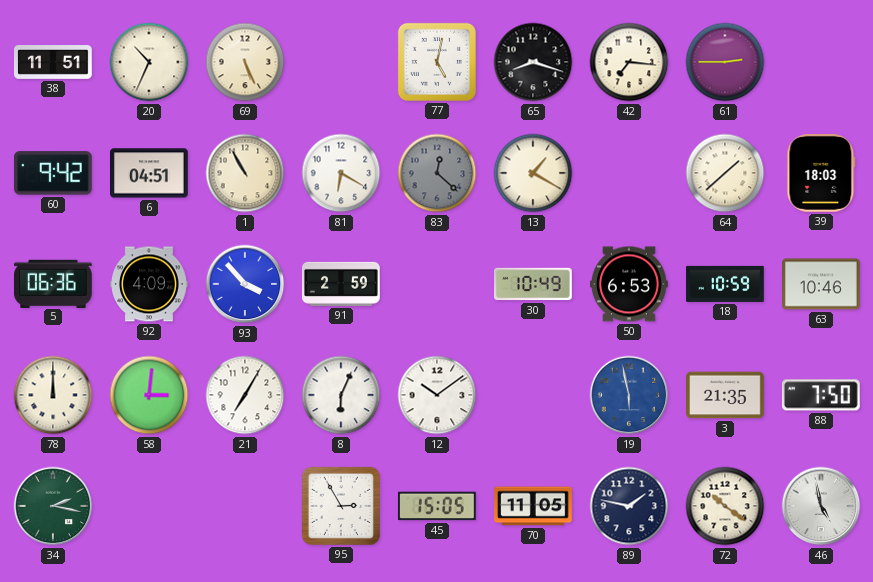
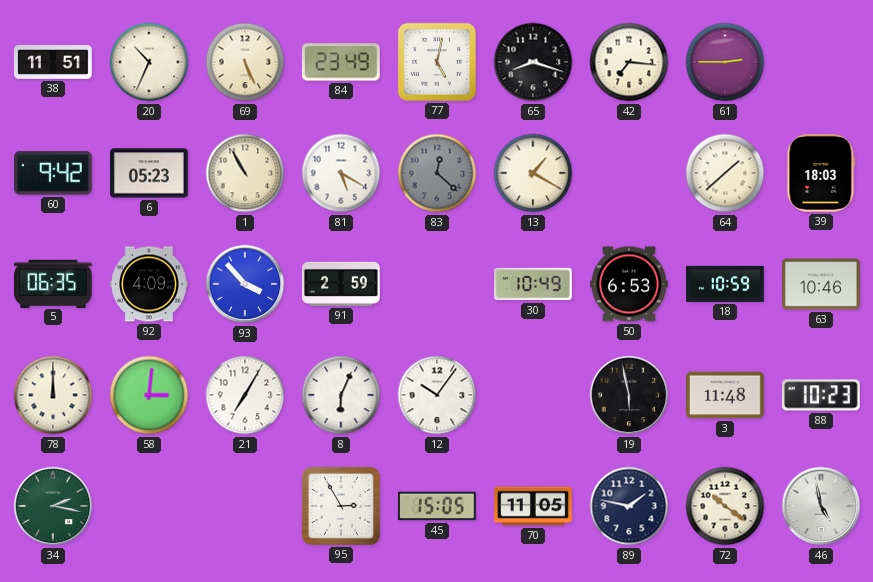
84: none -> 23:49
6: 04:51 -> 05:23
81: 6:20 -> 5:20
5: 06:36 -> 06:35
12: 10:09 -> 10:06
19 dial: blue -> black
3: 21:35 -> 11:48
88: 7:50 -> 10:23
